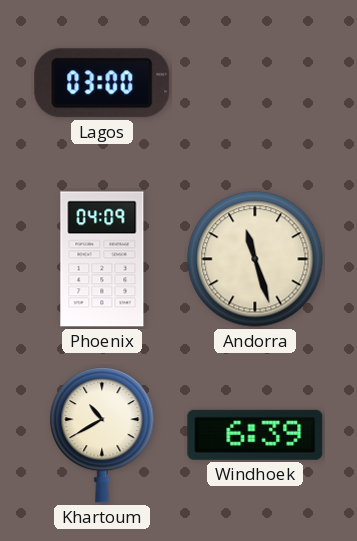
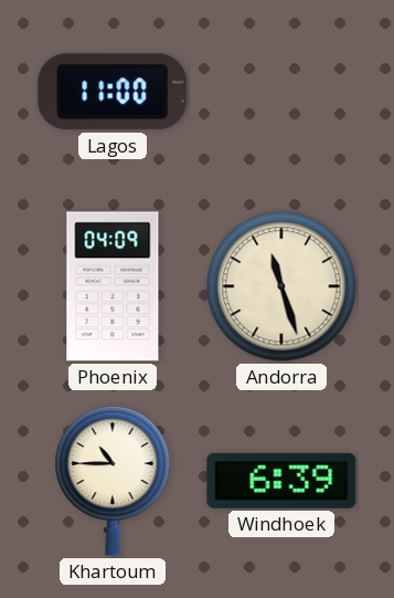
Lagos: 03:00 -> 11:00
Khartoum: 10:40 -> 10:45
